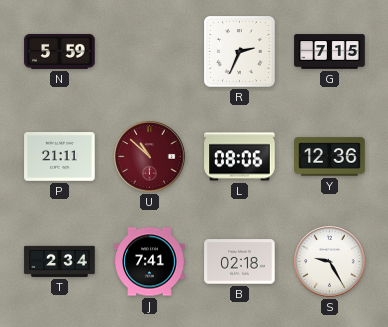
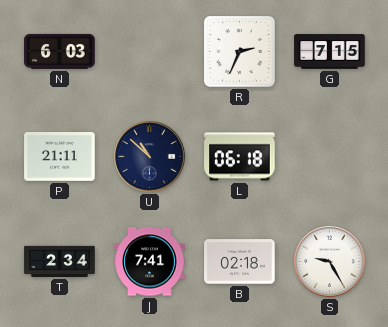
N: 5:59 -> 6:03
U dial: burgundy -> navy
L: 08:06 -> 06:18
Y: 12:36 -> none
